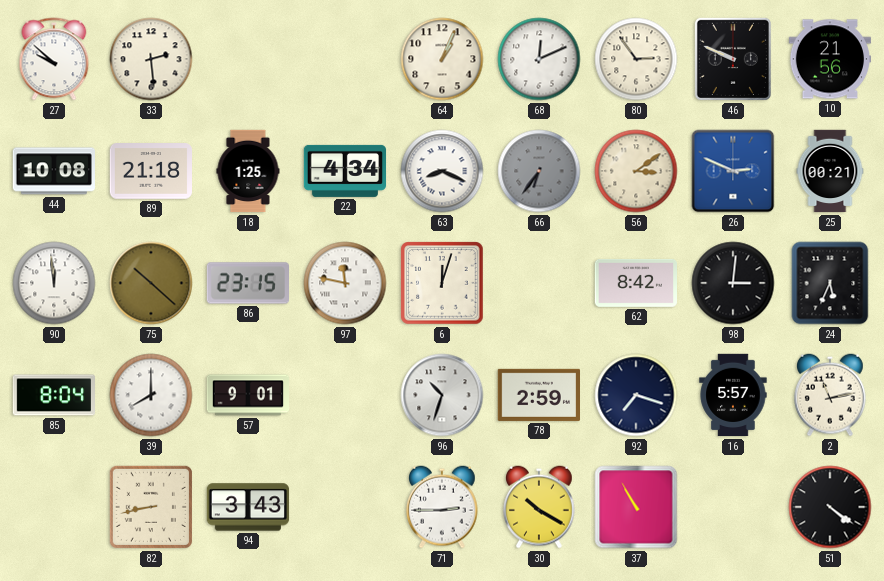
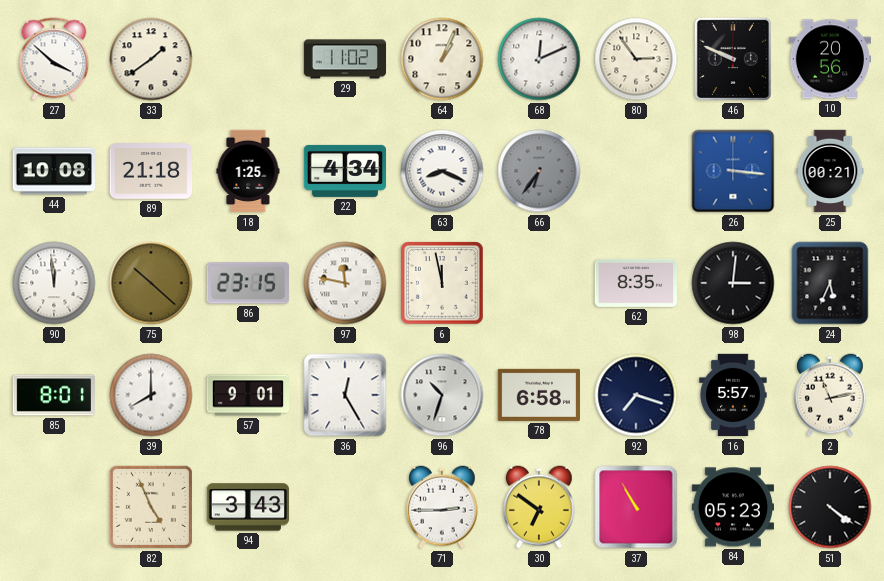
27: 9:52 -> 3:52
33: 2:29 -> 1:39
29: none -> 11:02
10: 21:56 -> 20:56
56: 3:09 -> none
26: 2:49 -> 3:16
6: 12:03 -> 11:58
62: 8:42 -> 8:35
85: 8:04 -> 8:01
36: none -> 12:25
78: 2:59 -> 6:58
82: 8:43 -> 4:56
30: 10:20 -> 6:51
84: none -> 05:23
